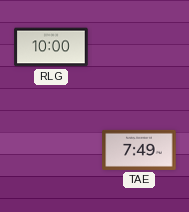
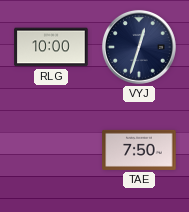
VYJ: none -> 12:33
TAE: 7:49 -> 7:50
